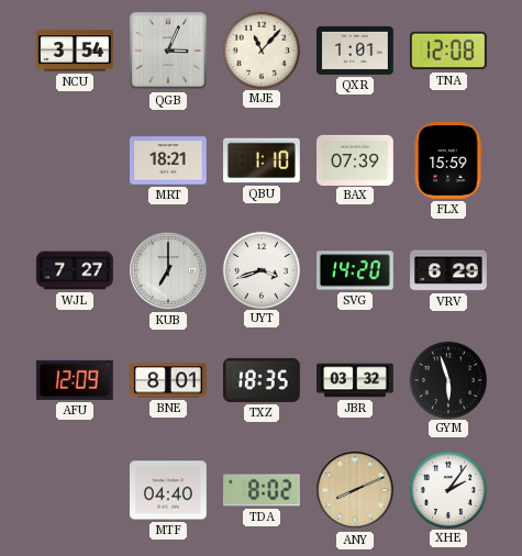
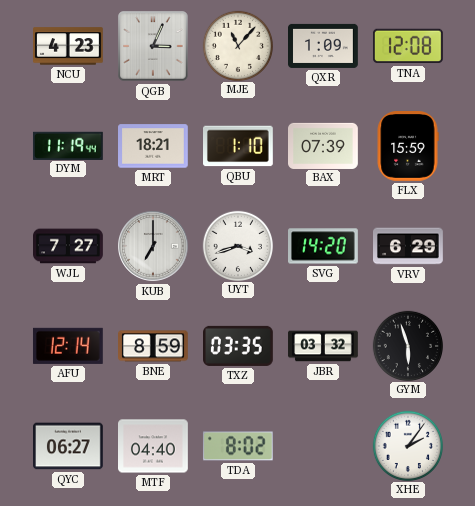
NCU: 3:54 -> 4:23
QXR: 1:01 -> 1:09
DYM: none -> 11:19
AFU: 12:09 -> 12:14
BNE: 8:01 -> 8:59
TXZ: 18:35 -> 03:35
QYC: none -> 06:27
ANY: 8:11 -> none
